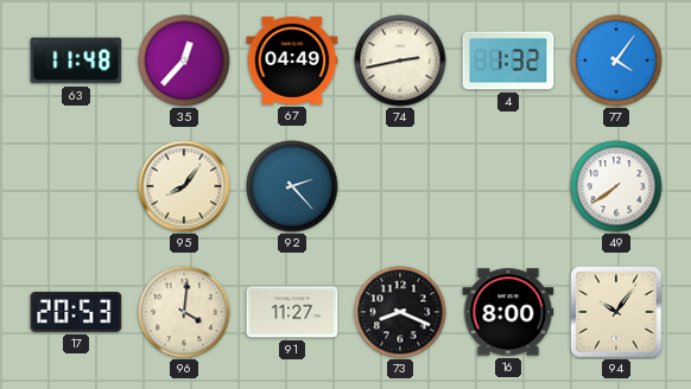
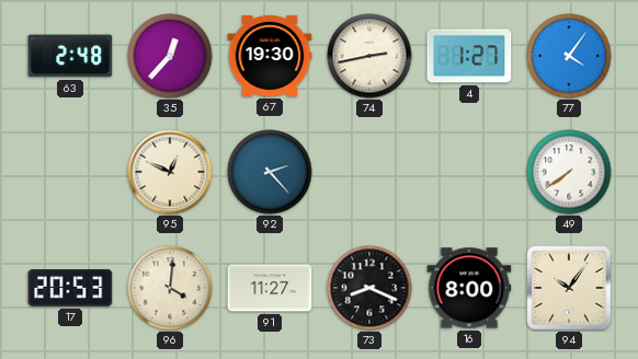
63: 11:48 -> 2:48
67: 04:49 -> 19:30
4: 1:32 -> 1:27
95: 8:06 -> 12:49
